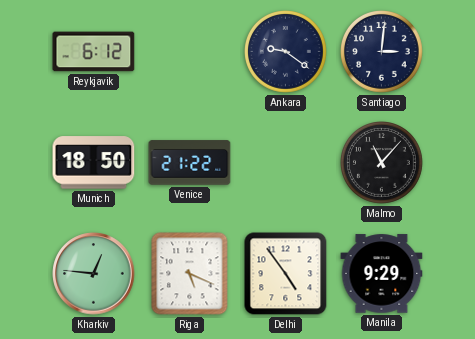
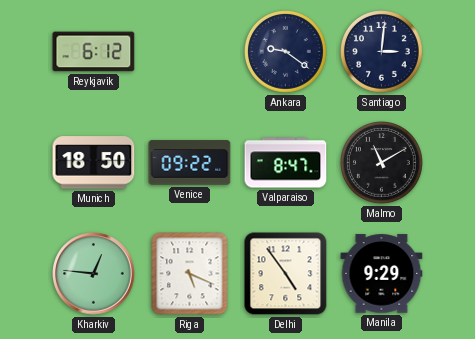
Venice: 21:22 -> 09:22
Valparaiso: none -> 8:47
Malmo: 11:07 -> 11:10
